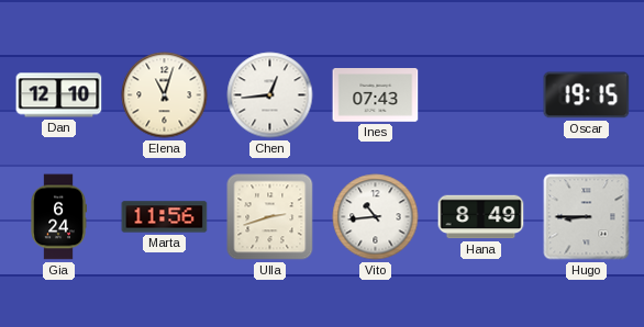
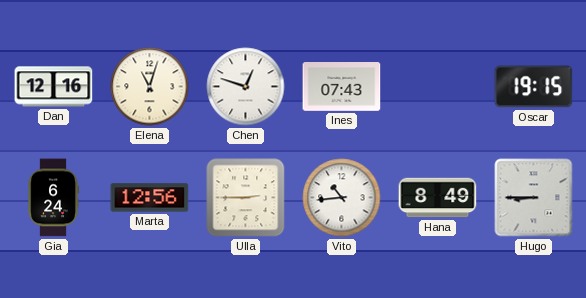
Dan: 12:10 -> 12:16
Chen: 12:44 -> 12:48
Marta: 11:56 -> 12:56
Ulla: 2:42 -> 2:45
